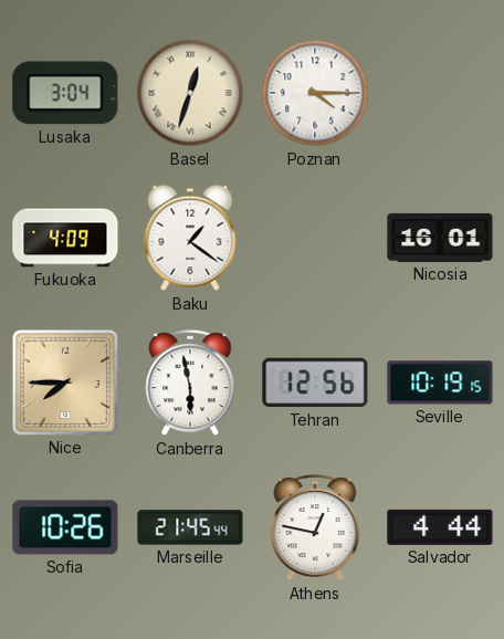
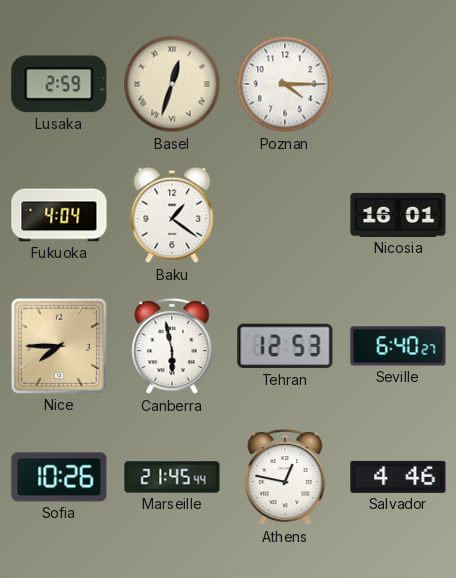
Lusaka: 3:04 -> 2:59
Fukuoka: 4:09 -> 4:04
Tehran: 12:56 -> 12:53
Seville: 10:19 -> 6:40
Salvador: 4:44 -> 4:46
